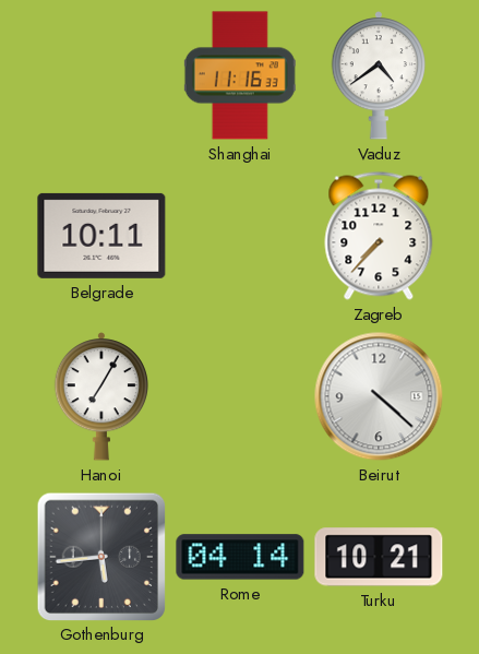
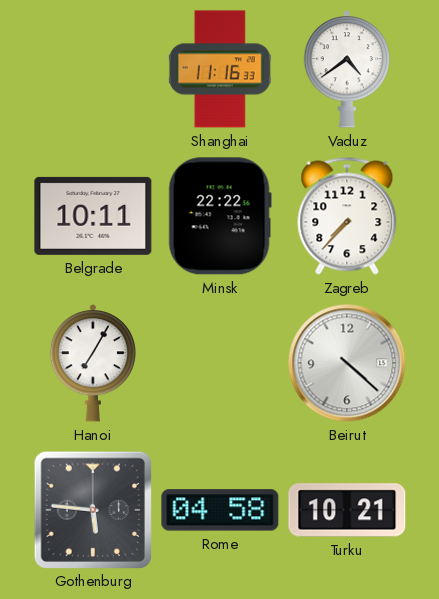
Minsk: none -> 22:22
Gothenburg: 5:44 -> 5:46
Rome: 04:14 -> 04:58
